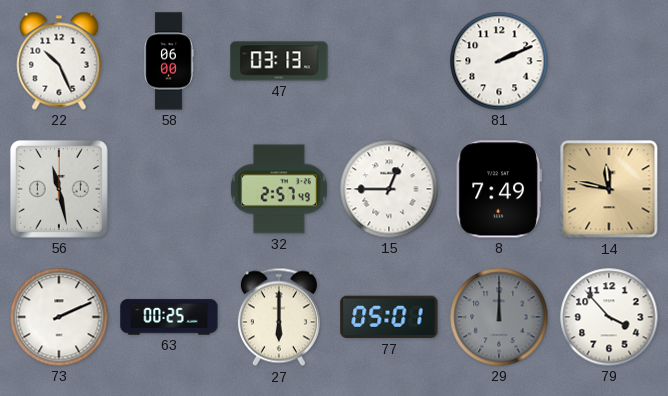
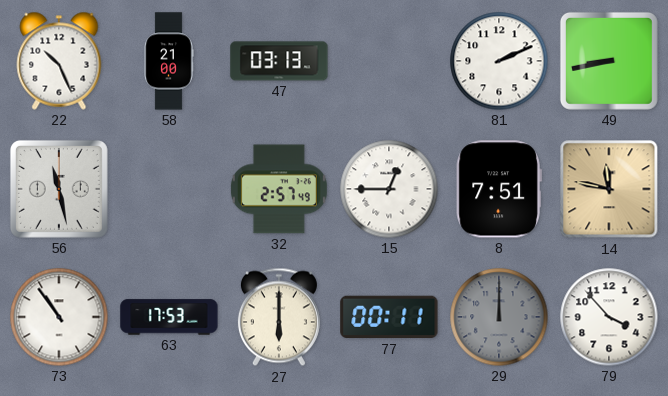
58: 06:00 -> 21:00
49: none -> 8:43
8: 7:49 -> 7:51
73: 2:11 -> 10:54
63: 00:25 -> 17:53
77: 05:01 -> 00:11
